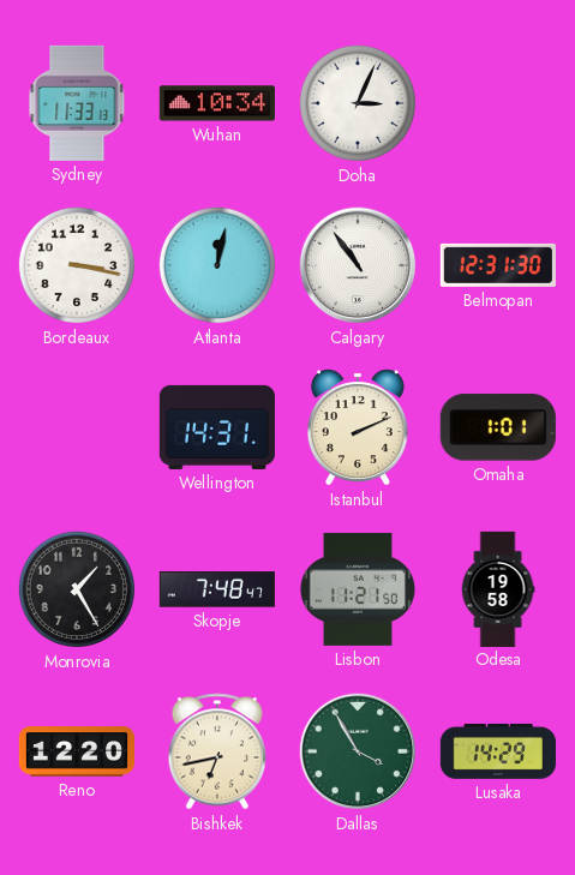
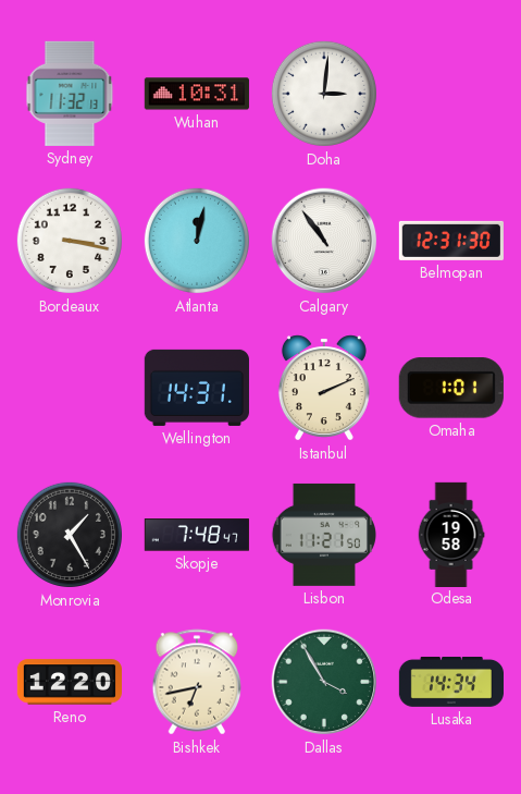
Sydney: 11:33 -> 11:32
Wuhan: 10:34 -> 10:31
Doha: 3:04 -> 3:01
Lusaka: 14:29 -> 14:34
